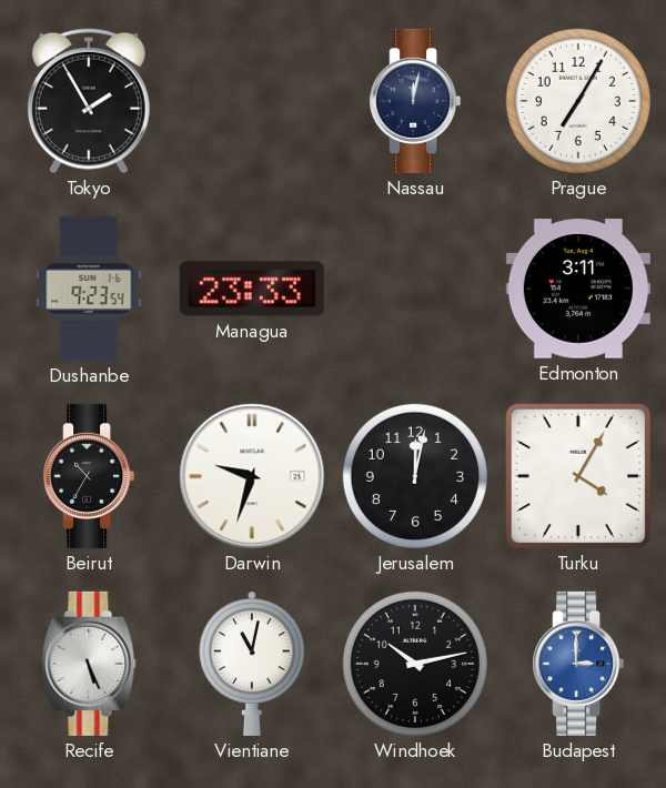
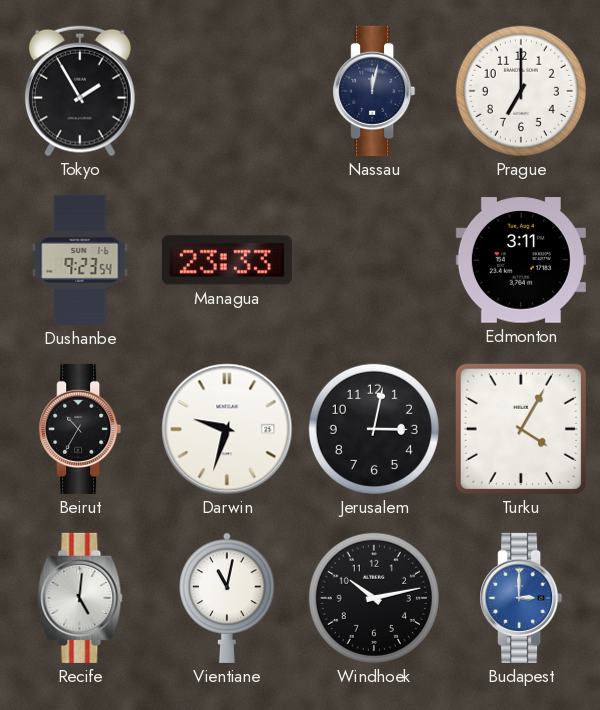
Prague: 7:05 -> 7:00
Jerusalem: 12:02 -> 3:02
Recife: 5:26 -> 5:01
